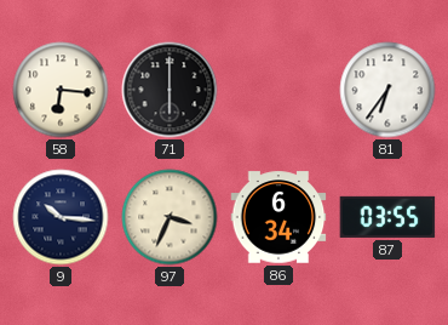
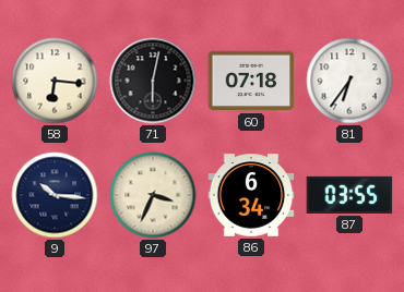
71: 6:00 -> 6:02
60: none -> 07:18
